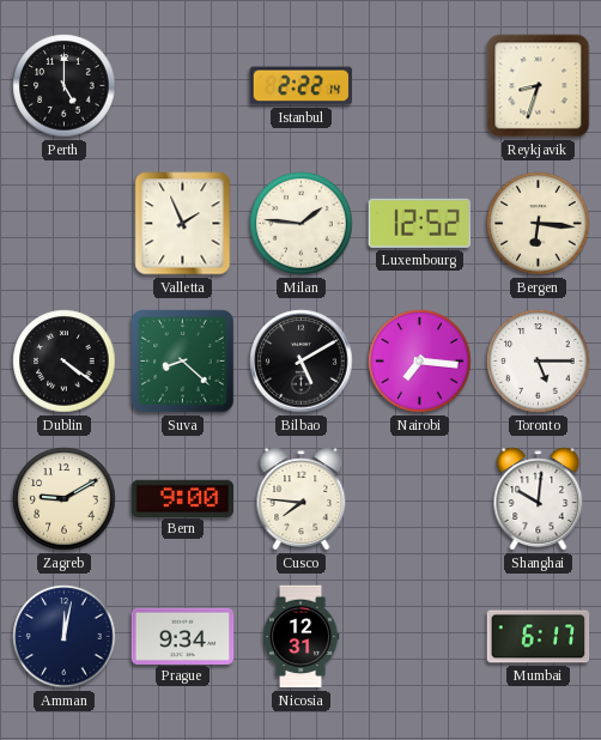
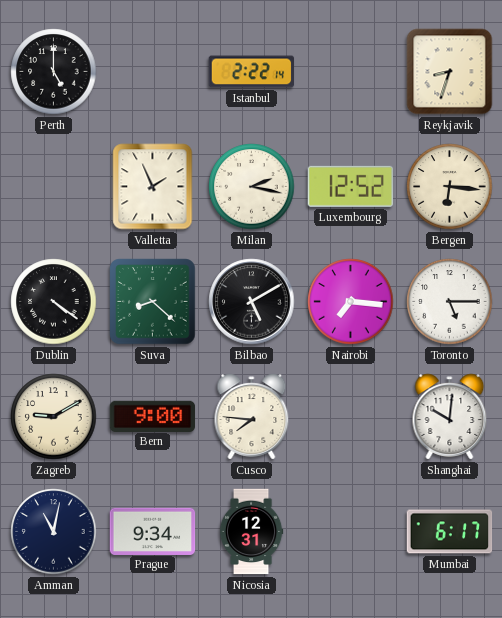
Milan: 1:46 -> 2:17
Amman: 12:02 -> 11:02
